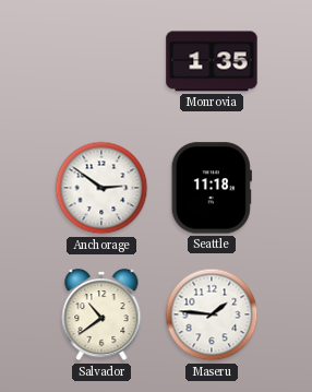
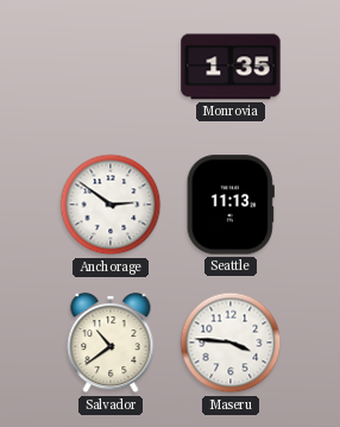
Seattle: 11:18 -> 11:13
Maseru: 1:46 -> 3:46
